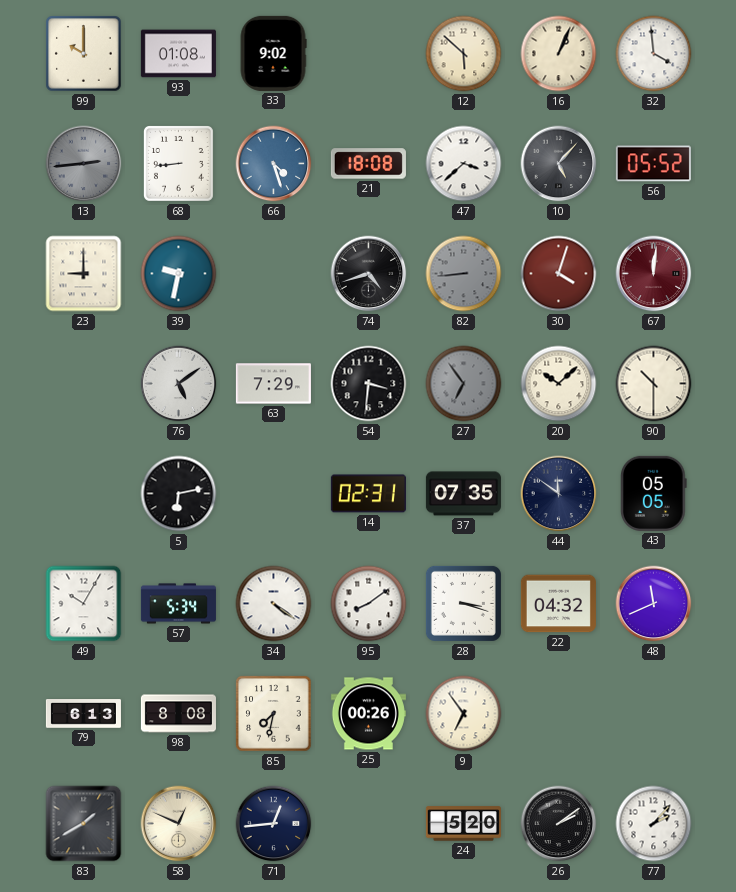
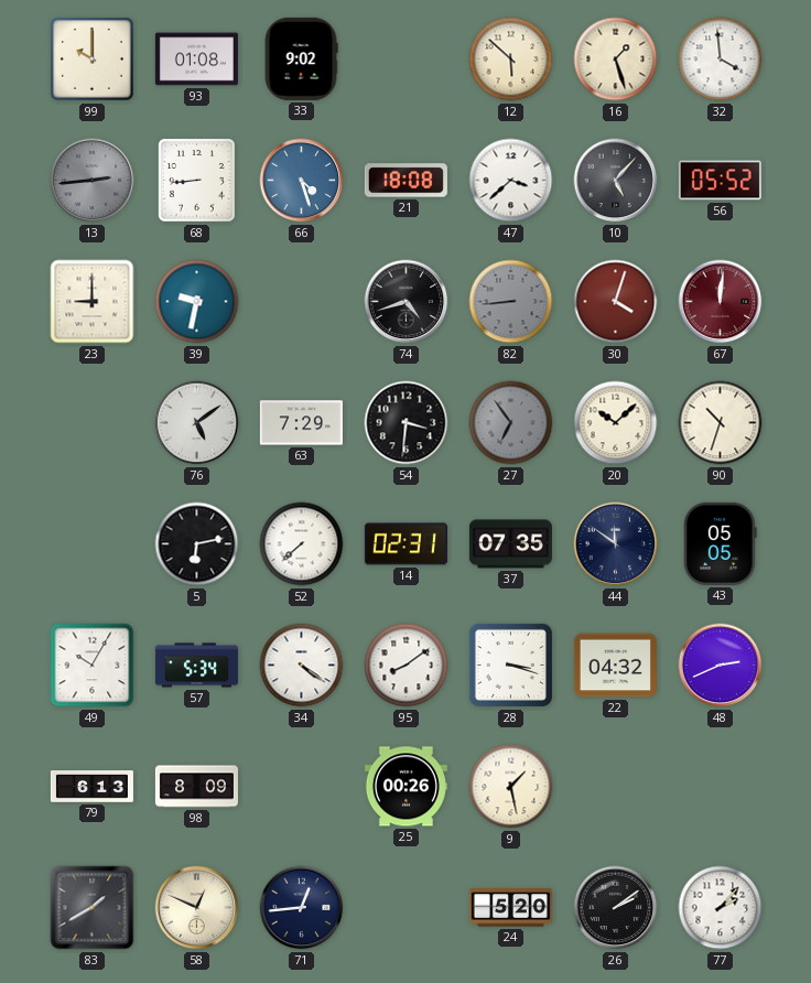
16: 1:04 -> 1:27
90: 10:30 -> 10:33
52: none -> 7:38
48: 11:41 -> 2:41
98: 8:08 -> 8:09
85: 7:32 -> none
9: 6:54 -> 1:28
